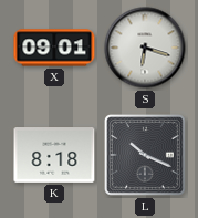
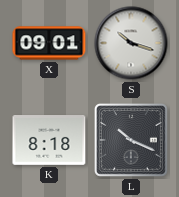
S: 6:18 -> 10:18
